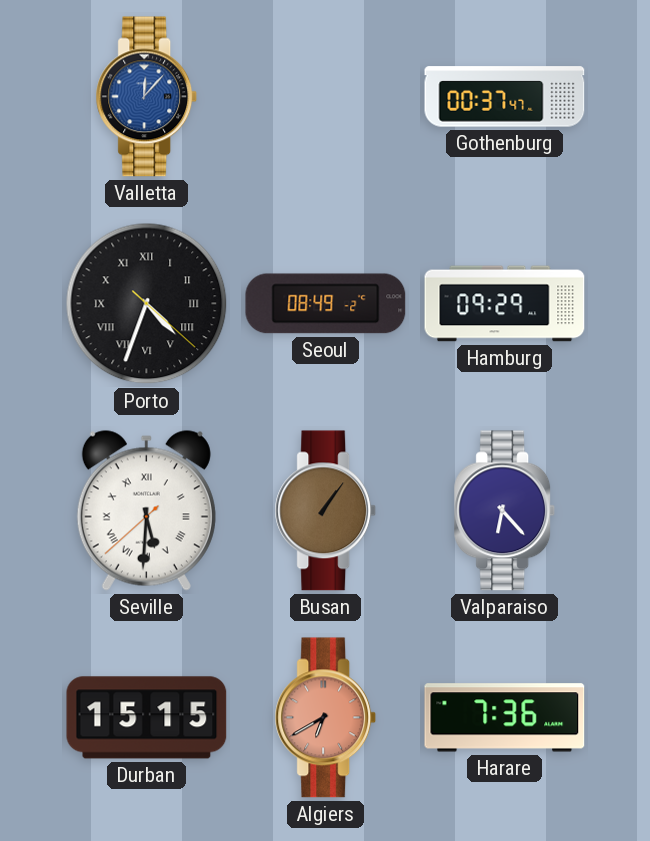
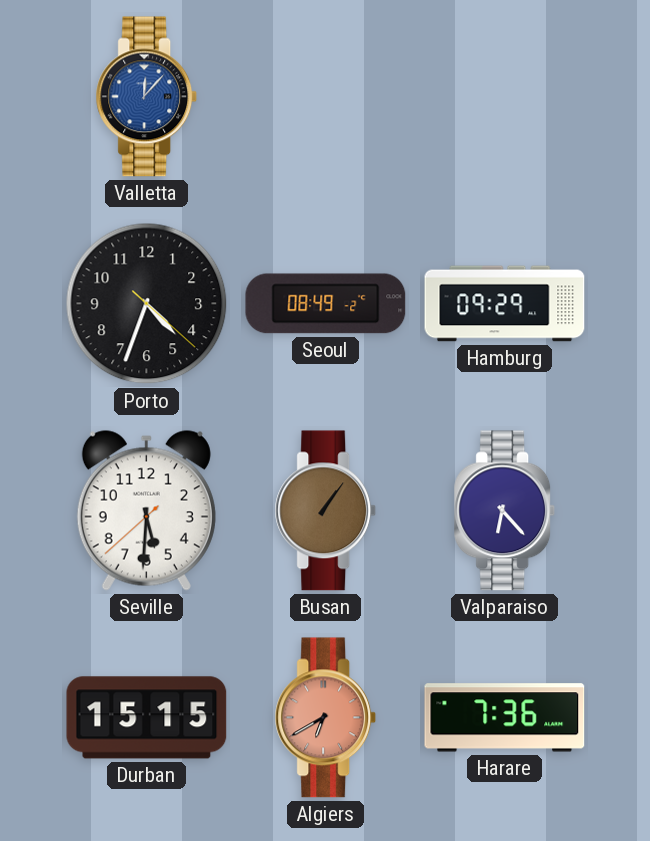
Gothenburg: 00:37 -> none
Porto numerals: Roman -> Arabic
Seville numerals: Roman -> Arabic
